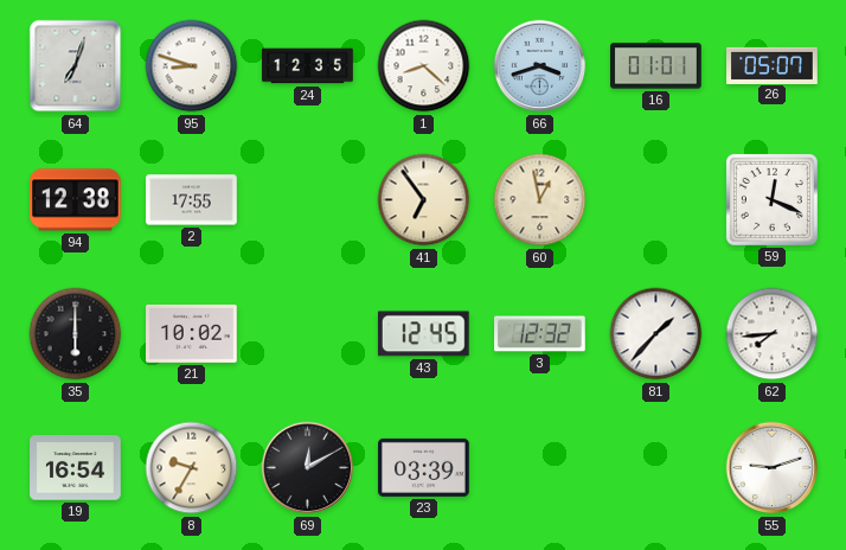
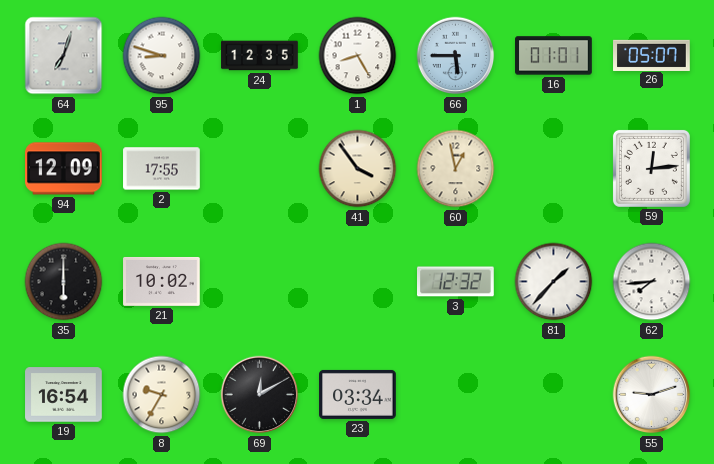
1: 8:22 -> 8:25
66: 3:42 -> 5:45
94: 12:38 -> 12:09
41: 6:54 -> 3:54
59: 12:19 -> 12:14
43: 12:45 -> none
23: 03:39 -> 03:34
